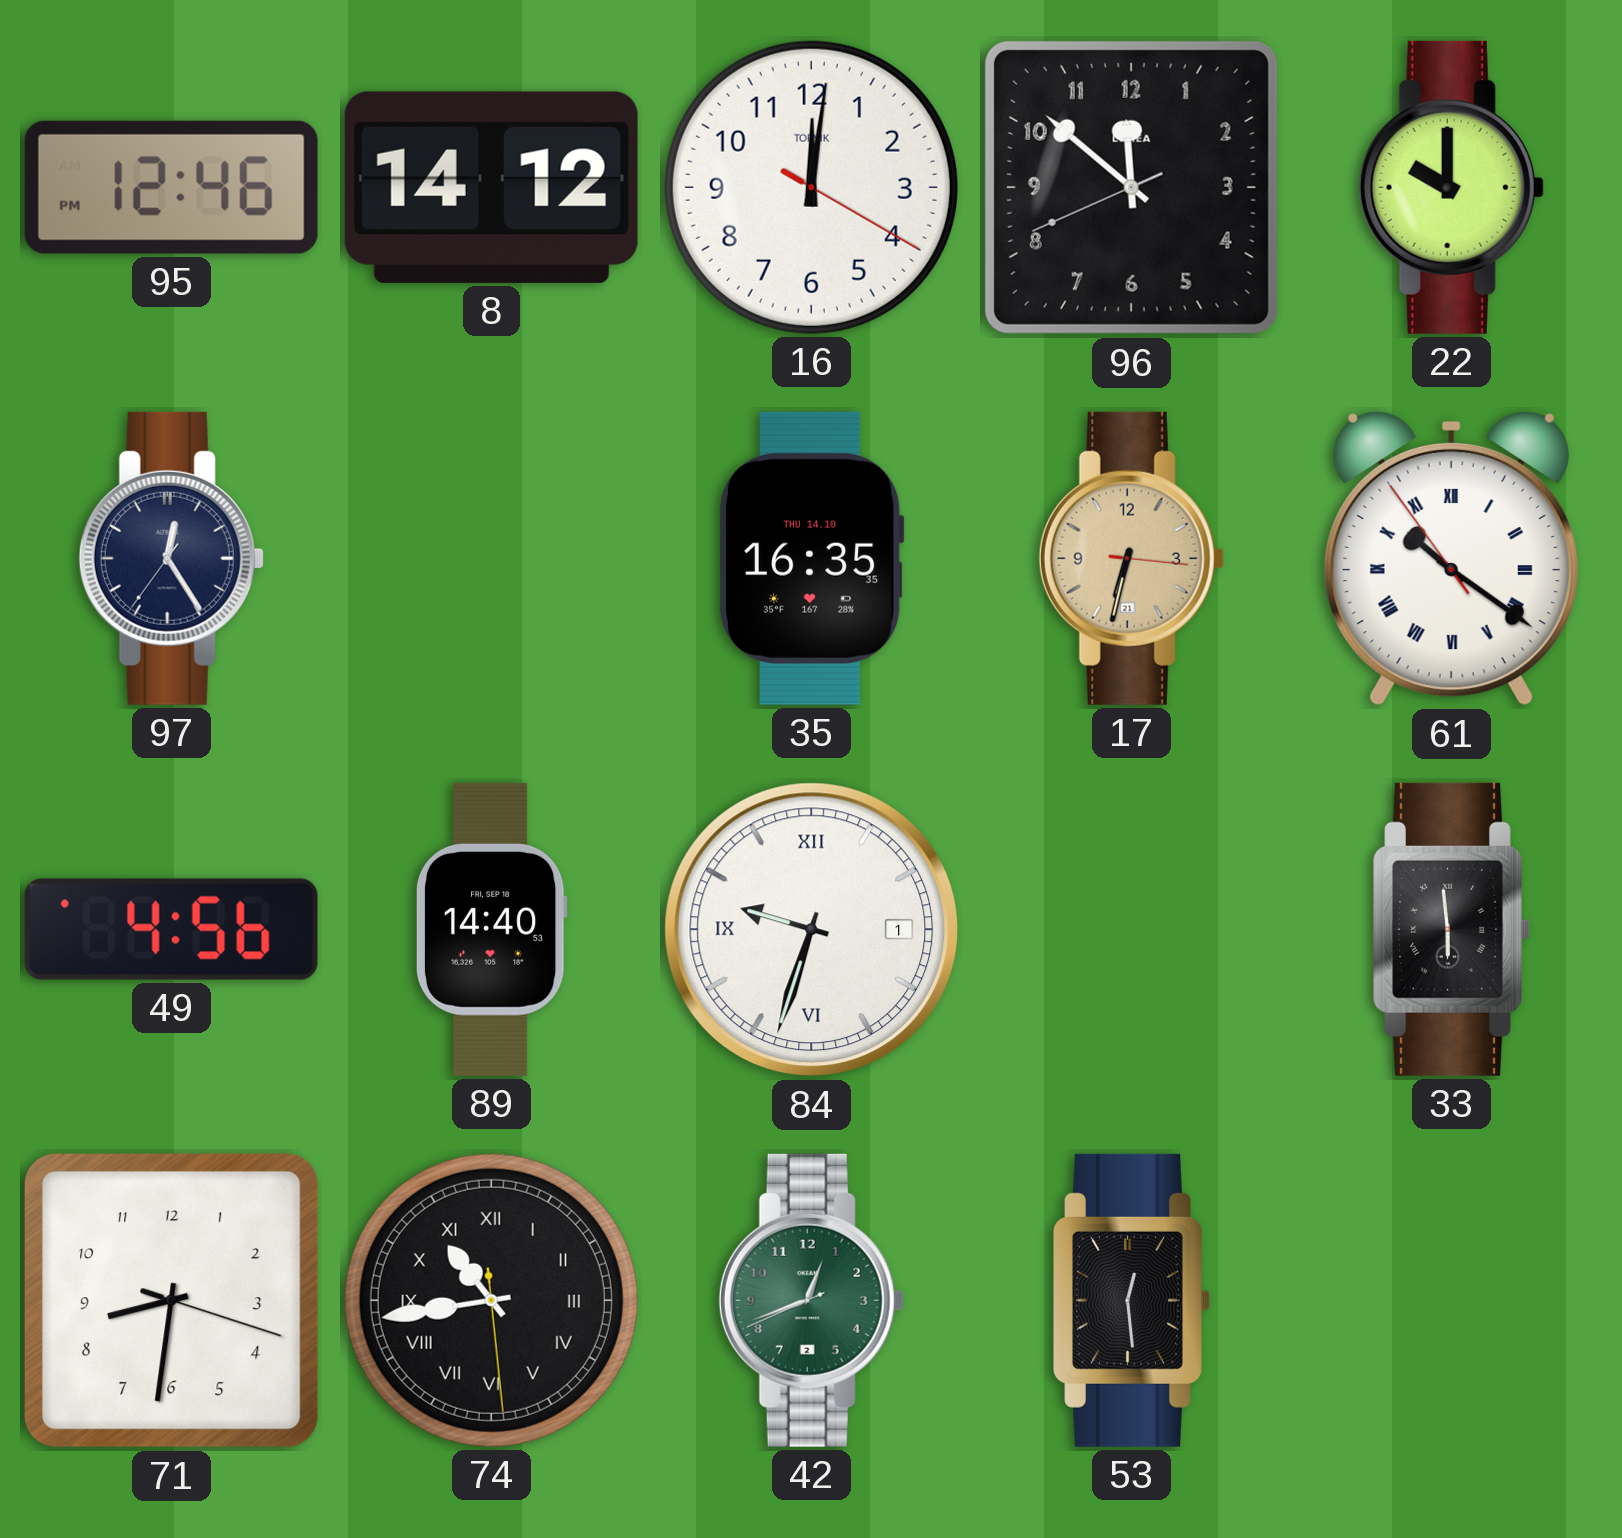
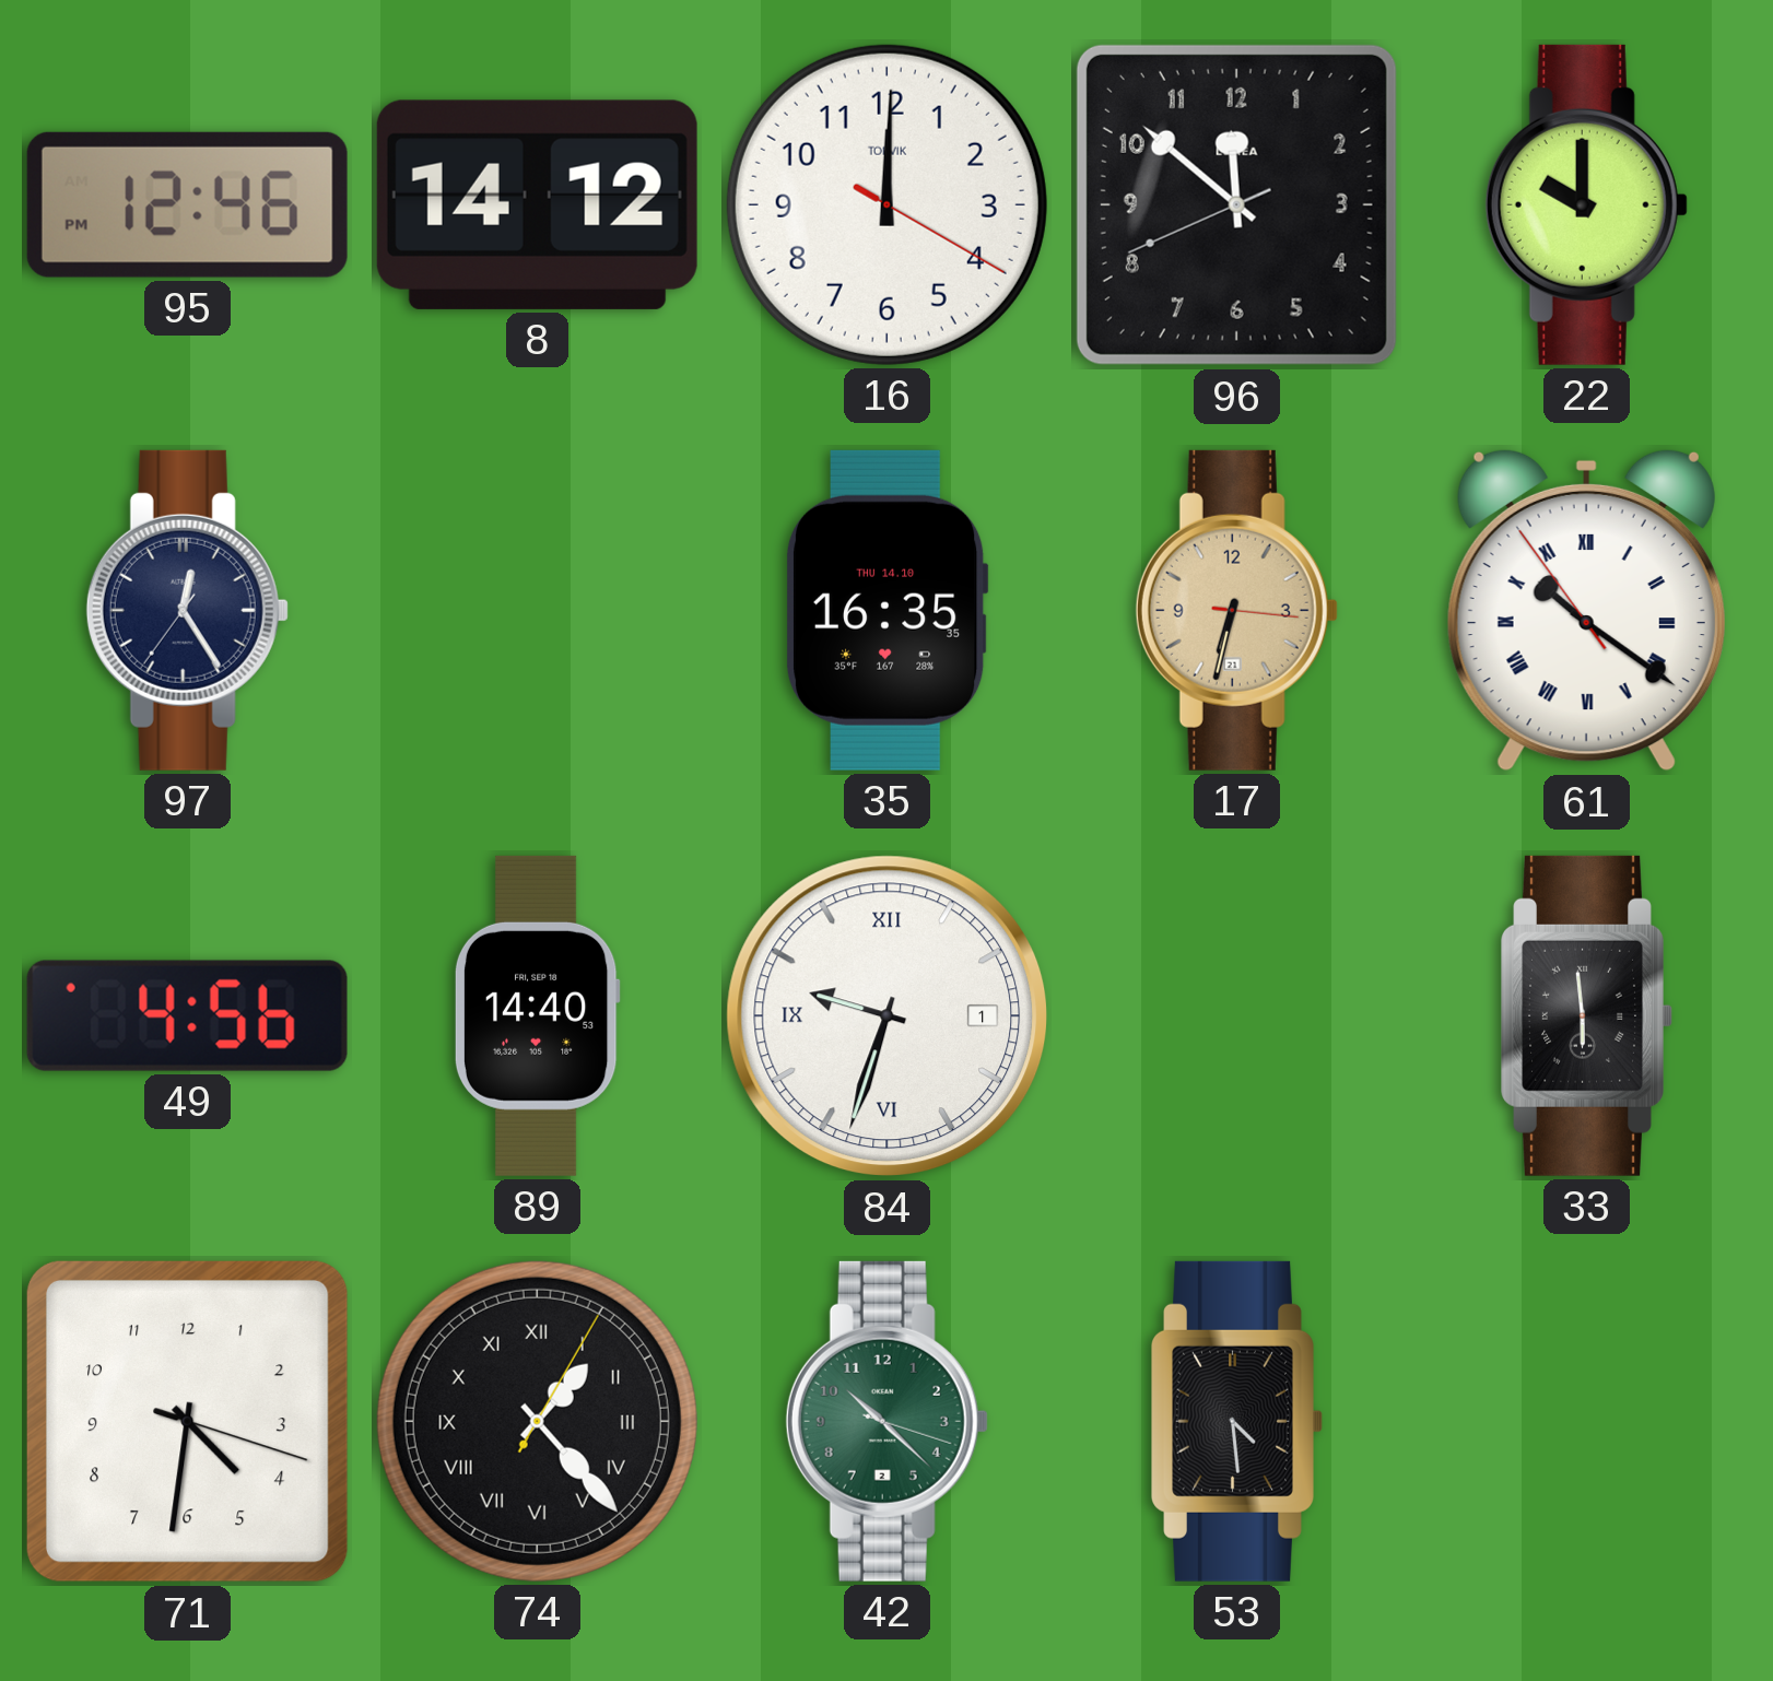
16: 12:01 -> 12:00
71: 8:31 -> 4:31
74: 10:43 -> 1:23
42: 12:41 -> 10:22
53: 12:29 -> 4:29
